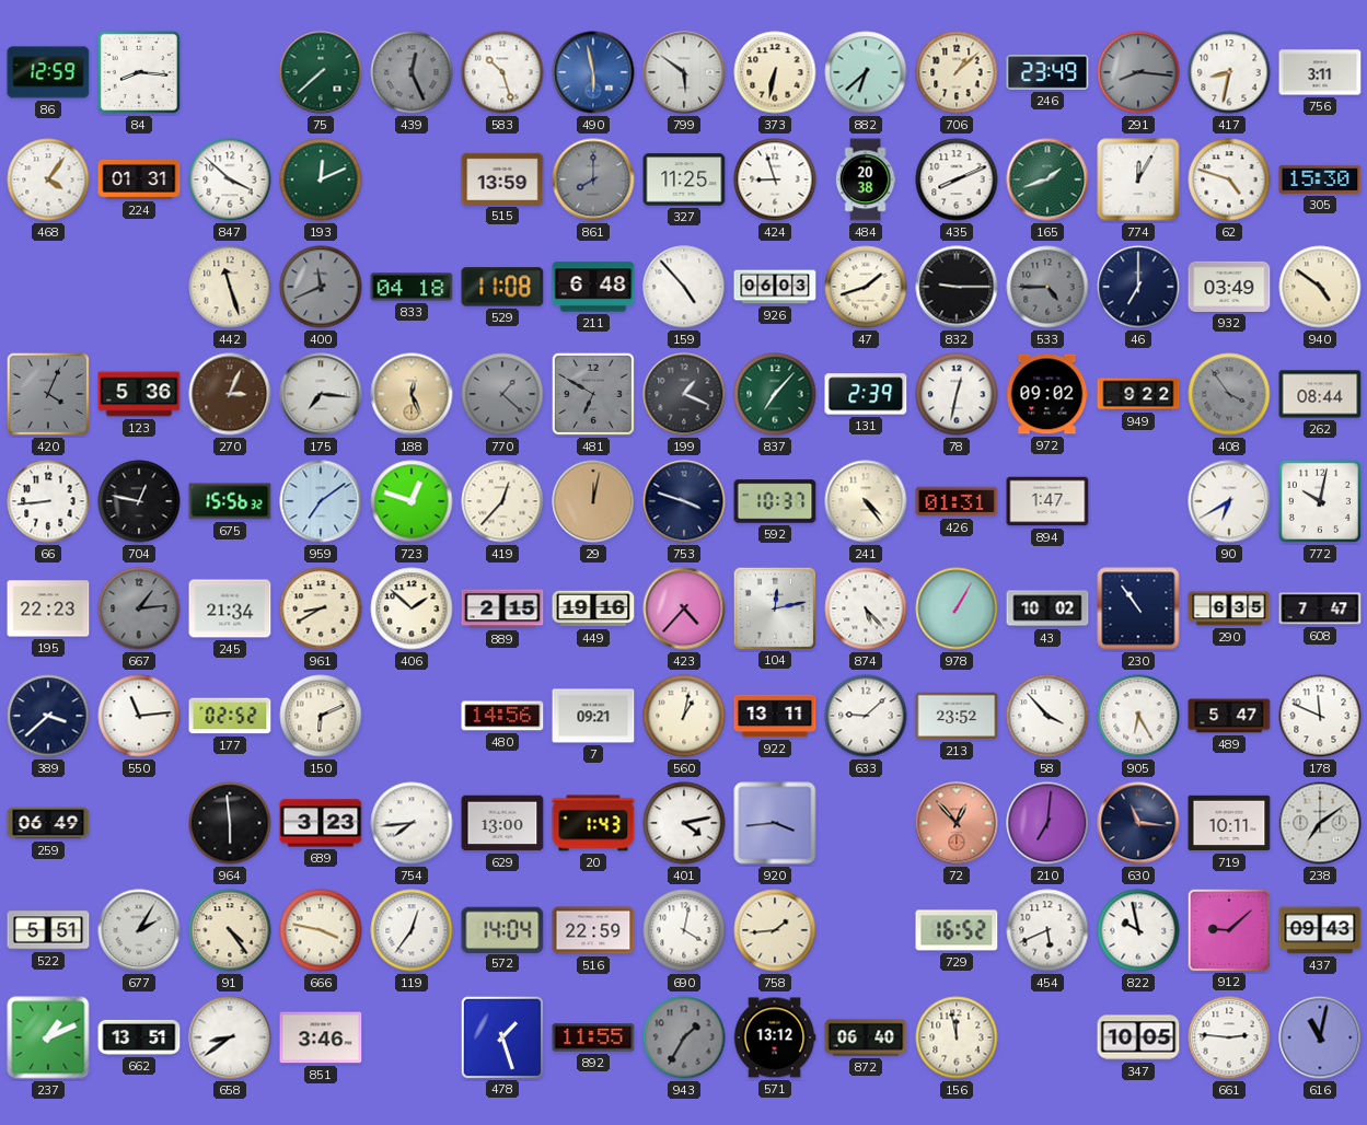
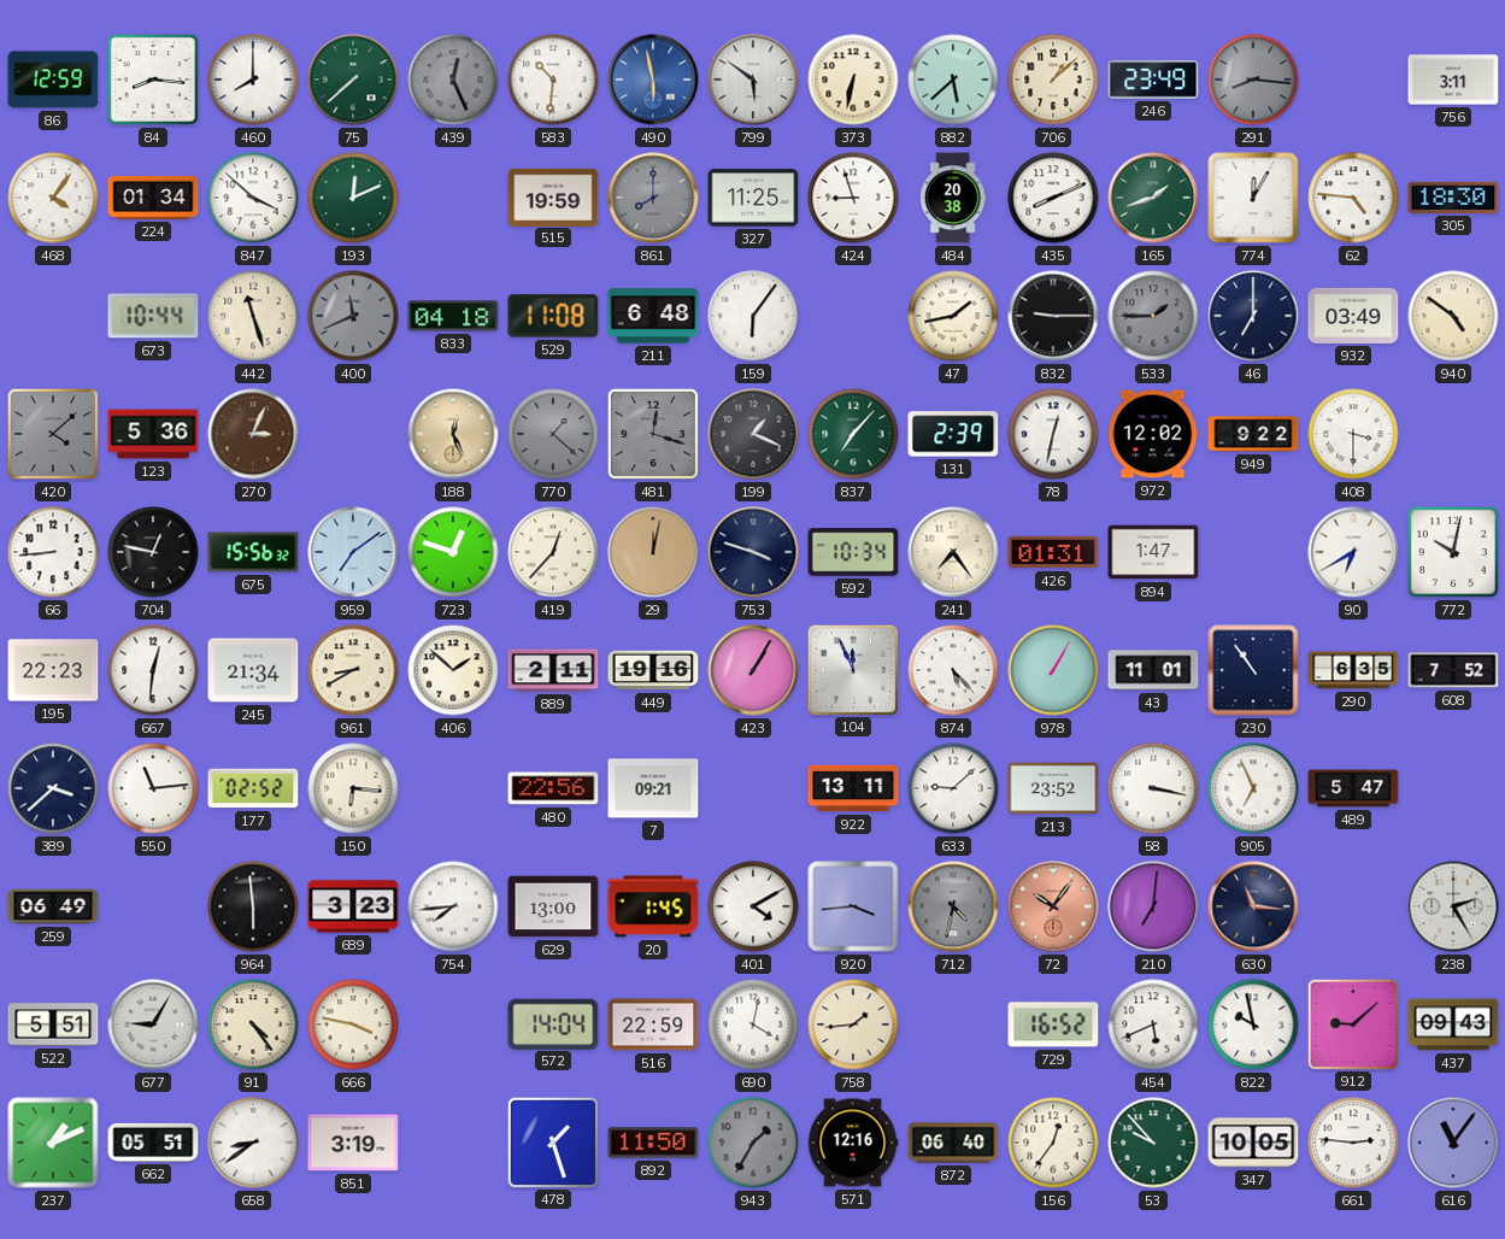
460: none -> 8:00
583: 10:27 -> 10:31
882: 6:38 -> 5:38
417: 8:32 -> none
224: 01:31 -> 01:34
515: 13:59 -> 19:59
62: 4:48 -> 4:46
305: 15:30 -> 18:30
673: none -> 10:44
159: 4:53 -> 6:06
926: 06:03 -> none
47: 1:42 -> 1:43
533: 4:45 -> 1:45
420: 4:04 -> 4:08
175: 7:16 -> none
481: 6:50 -> 12:18
972: 09:02 -> 12:02
408: 3:54 -> 3:30
408 dial: grey -> white
262: 08:44 -> none
592: 10:37 -> 10:34
241: 4:24 -> 7:24
667: 1:14 -> 12:31
667 dial: grey -> white
889: 2:15 -> 2:11
423: 4:37 -> 1:05
104: 12:13 -> 11:56
43: 10:02 -> 11:01
608: 7:47 -> 7:52
150: 6:11 -> 6:16
480: 14:56 -> 22:56
560: 1:02 -> none
58: 3:53 -> 3:17
905: 6:25 -> 6:56
178: 11:49 -> none
20: 1:43 -> 1:45
401: 4:13 -> 4:10
712: none -> 4:32
72: 12:53 -> 10:06
719: 10:11 -> none
238: 7:09 -> 2:25
677: 2:05 -> 9:05
119: 12:36 -> none
662: 13:51 -> 05:51
851: 3:46 -> 3:19
892: 11:55 -> 11:50
571: 13:12 -> 12:16
156: 11:58 -> 12:36
53: none -> 9:53
616: 11:02 -> 11:06
